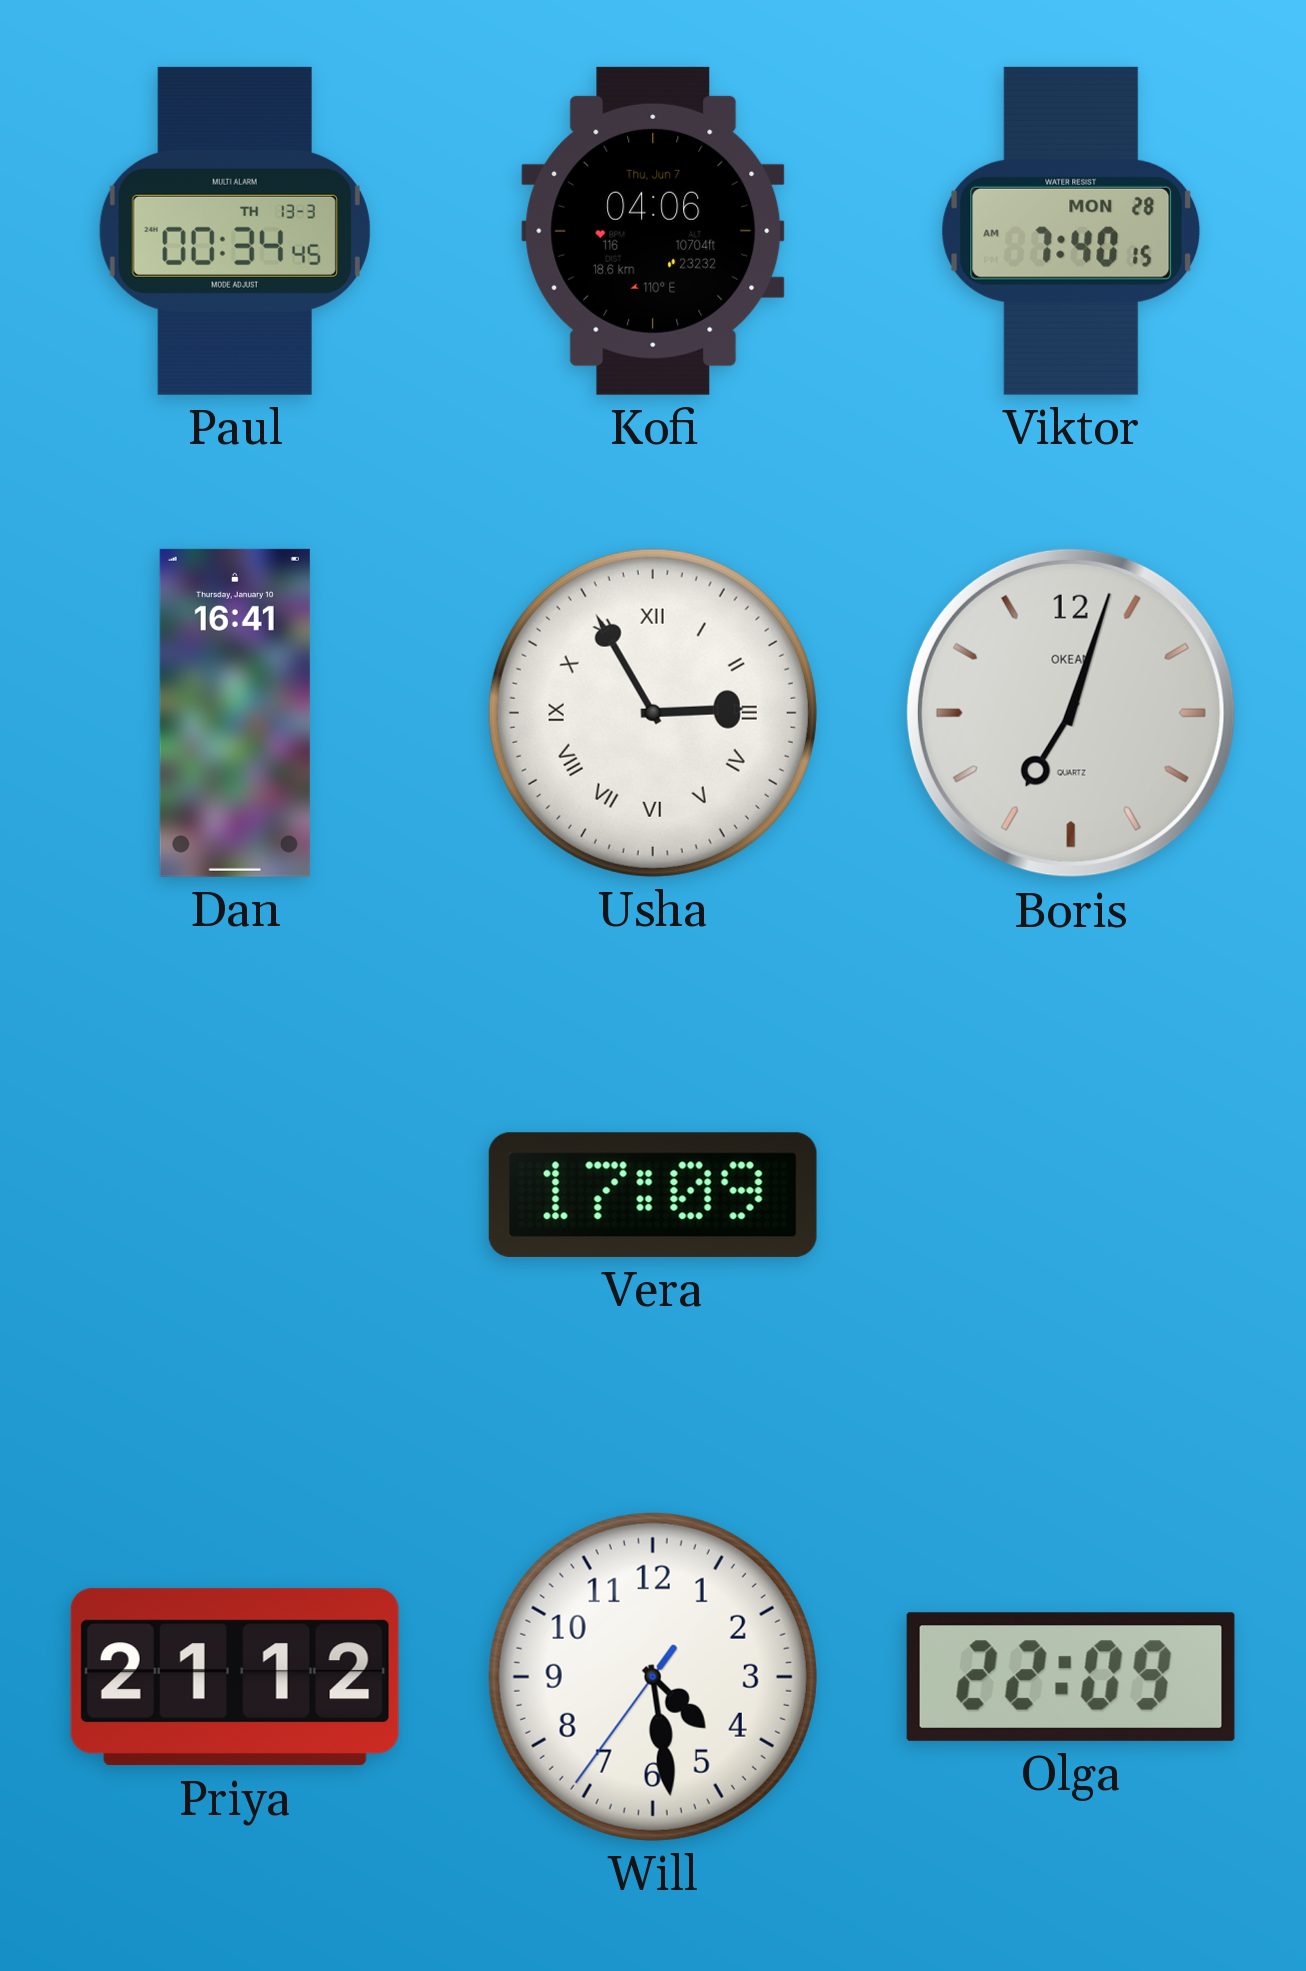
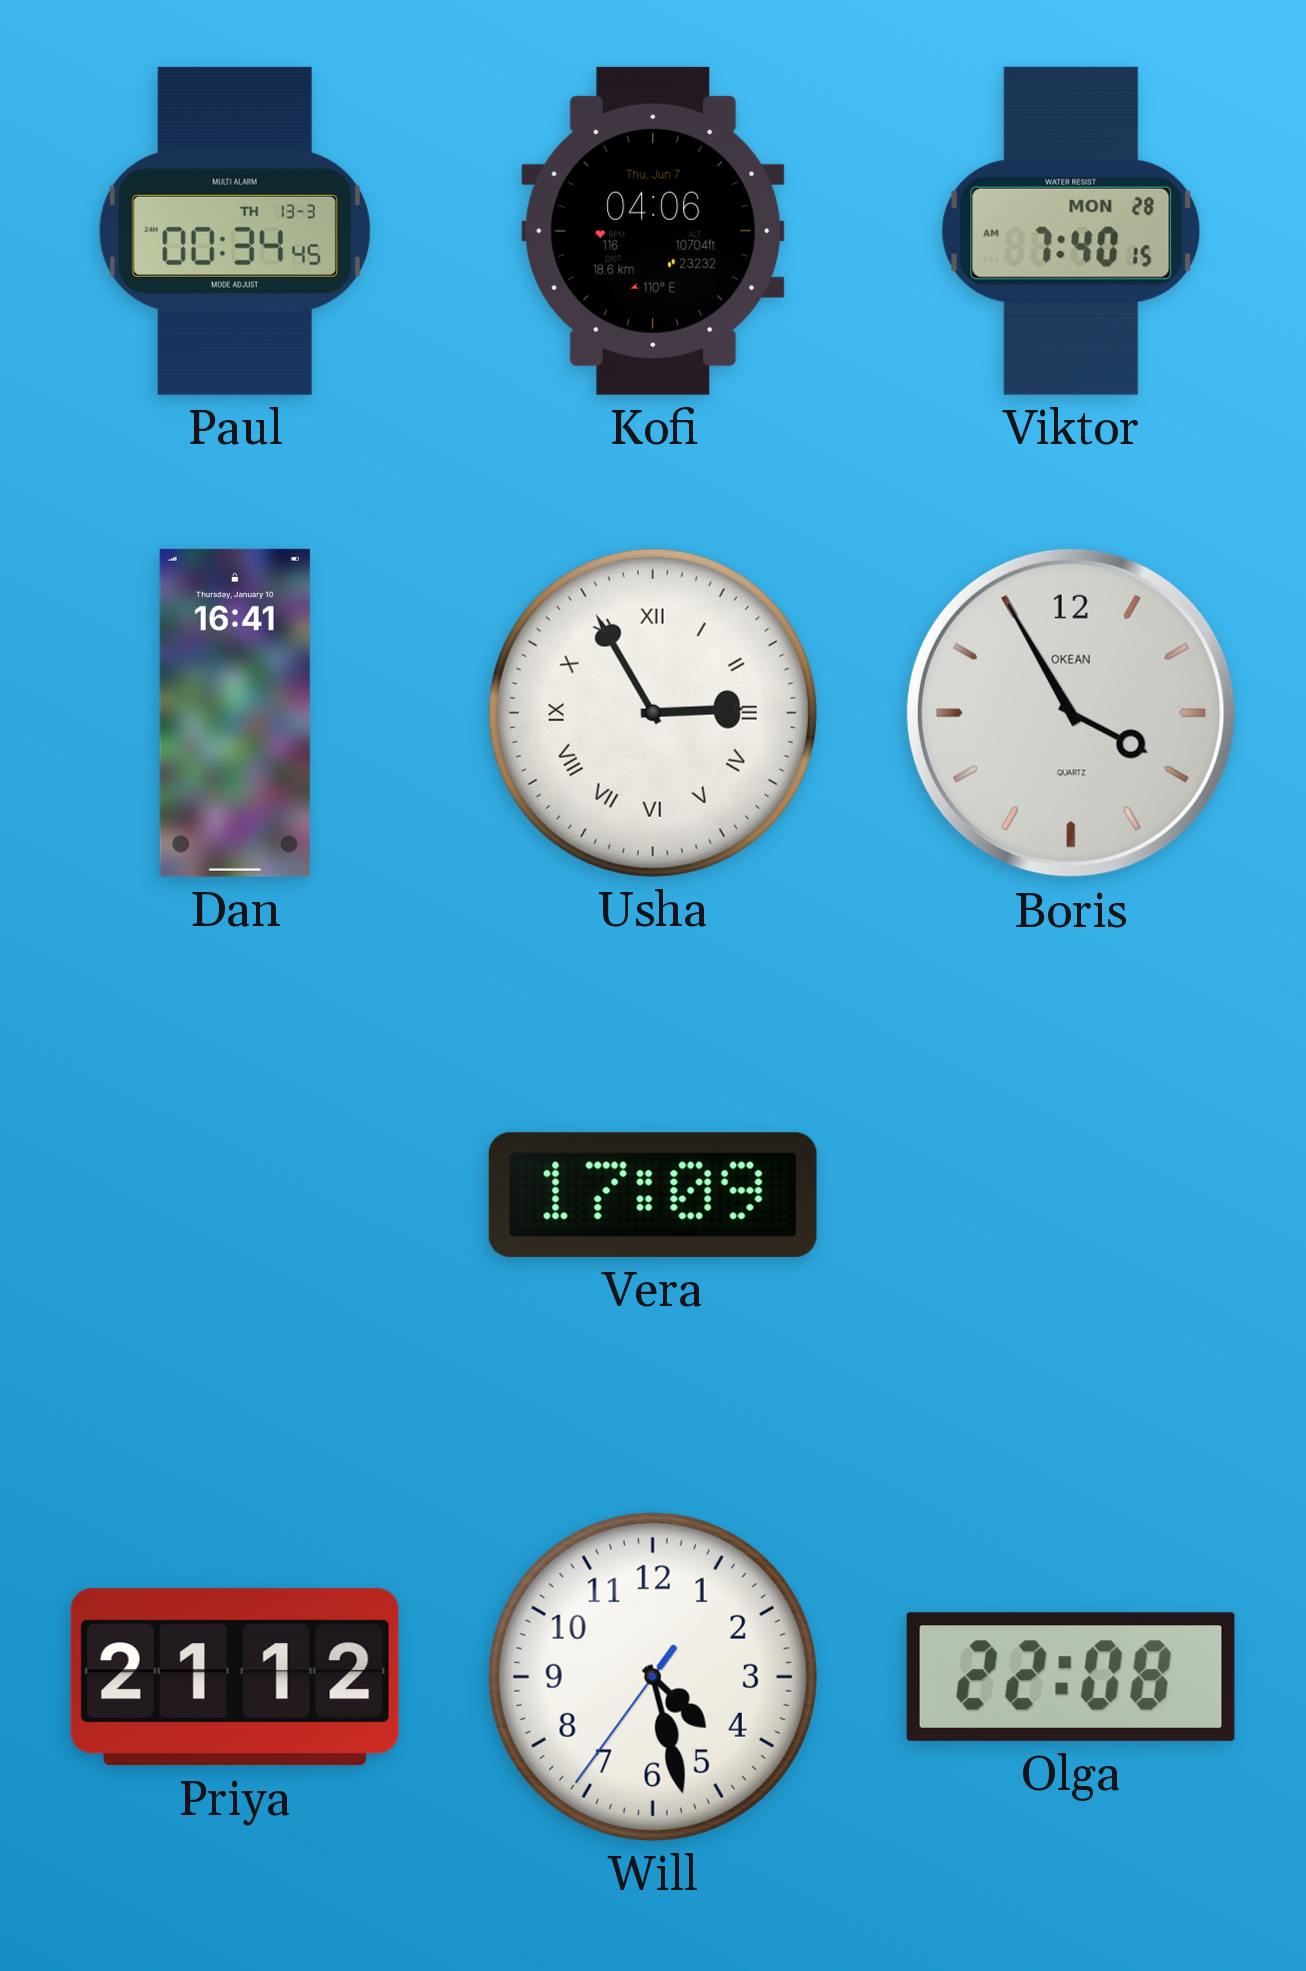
Boris: 7:03 -> 3:55
Will: 4:28 -> 4:27
Olga: 22:09 -> 22:08
